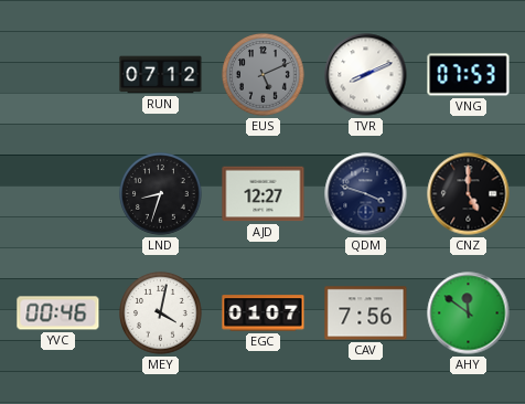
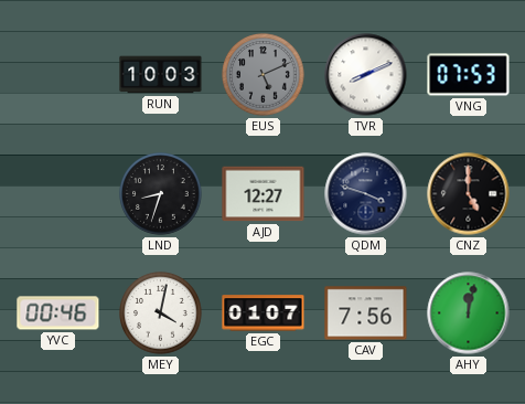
RUN: 07:12 -> 10:03
AHY: 11:51 -> 12:02
